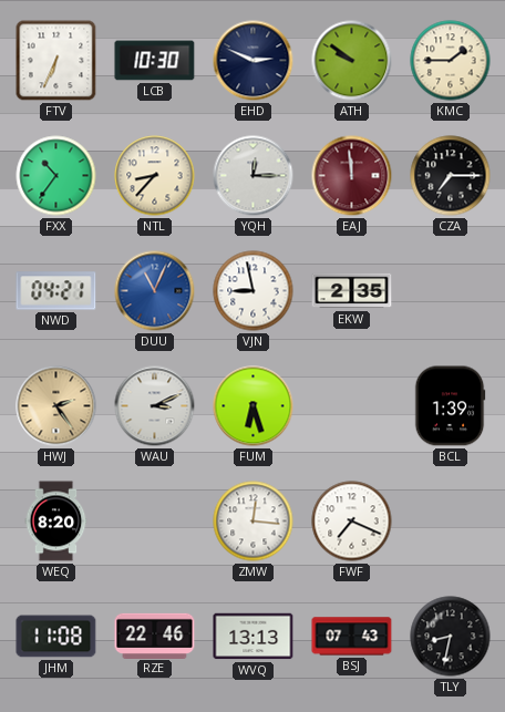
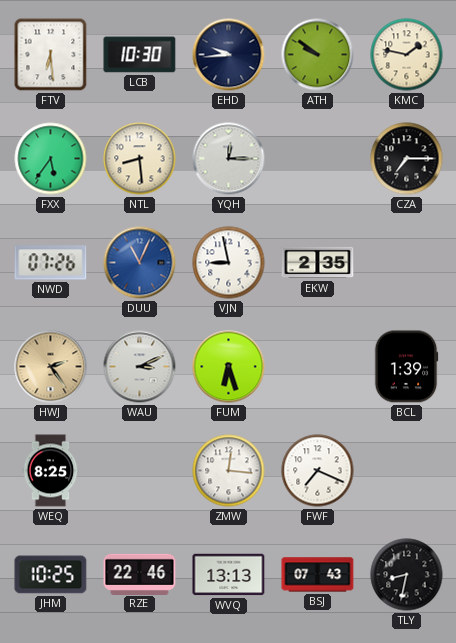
FTV: 6:34 -> 6:29
EHD: 2:49 -> 9:44
KMC: 1:45 -> 1:47
FXX: 10:36 -> 5:36
NTL: 8:37 -> 8:29
EAJ: 11:59 -> none
NWD: 04:21 -> 07:26
WEQ: 8:20 -> 8:25
JHM: 11:08 -> 10:25
